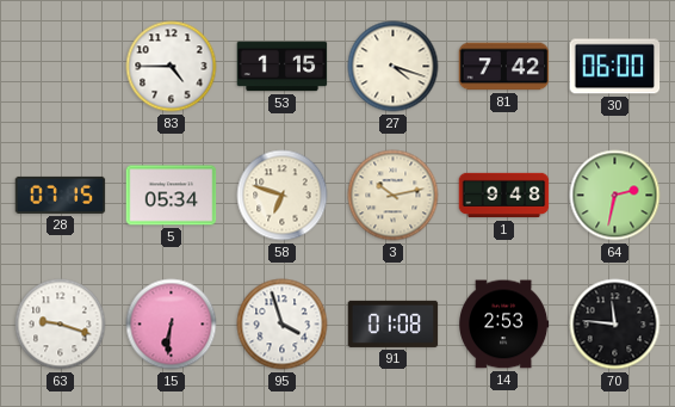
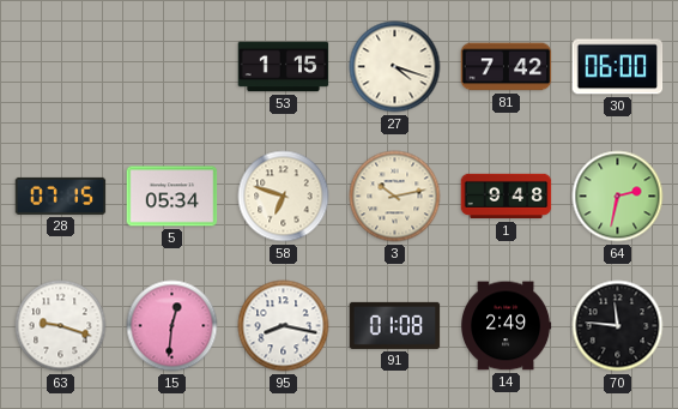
83: 4:45 -> none
15: 6:31 -> 12:31
95: 3:57 -> 8:17
14: 2:53 -> 2:49
